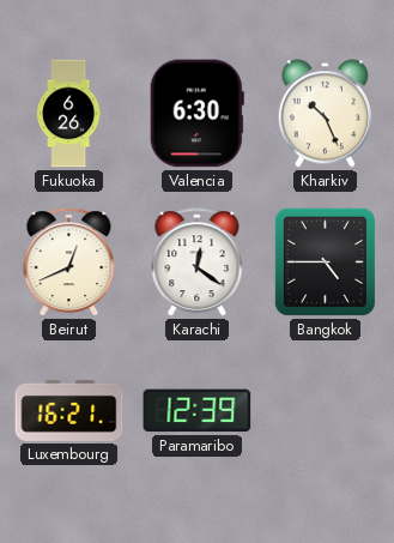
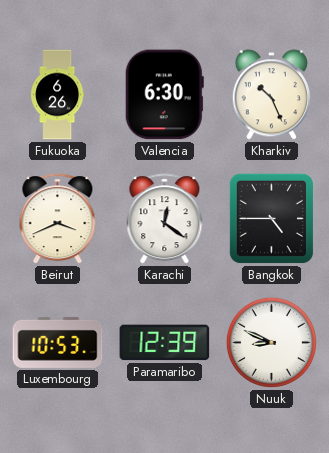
Beirut: 12:41 -> 3:41
Luxembourg: 16:21 -> 10:53
Nuuk: none -> 8:49
